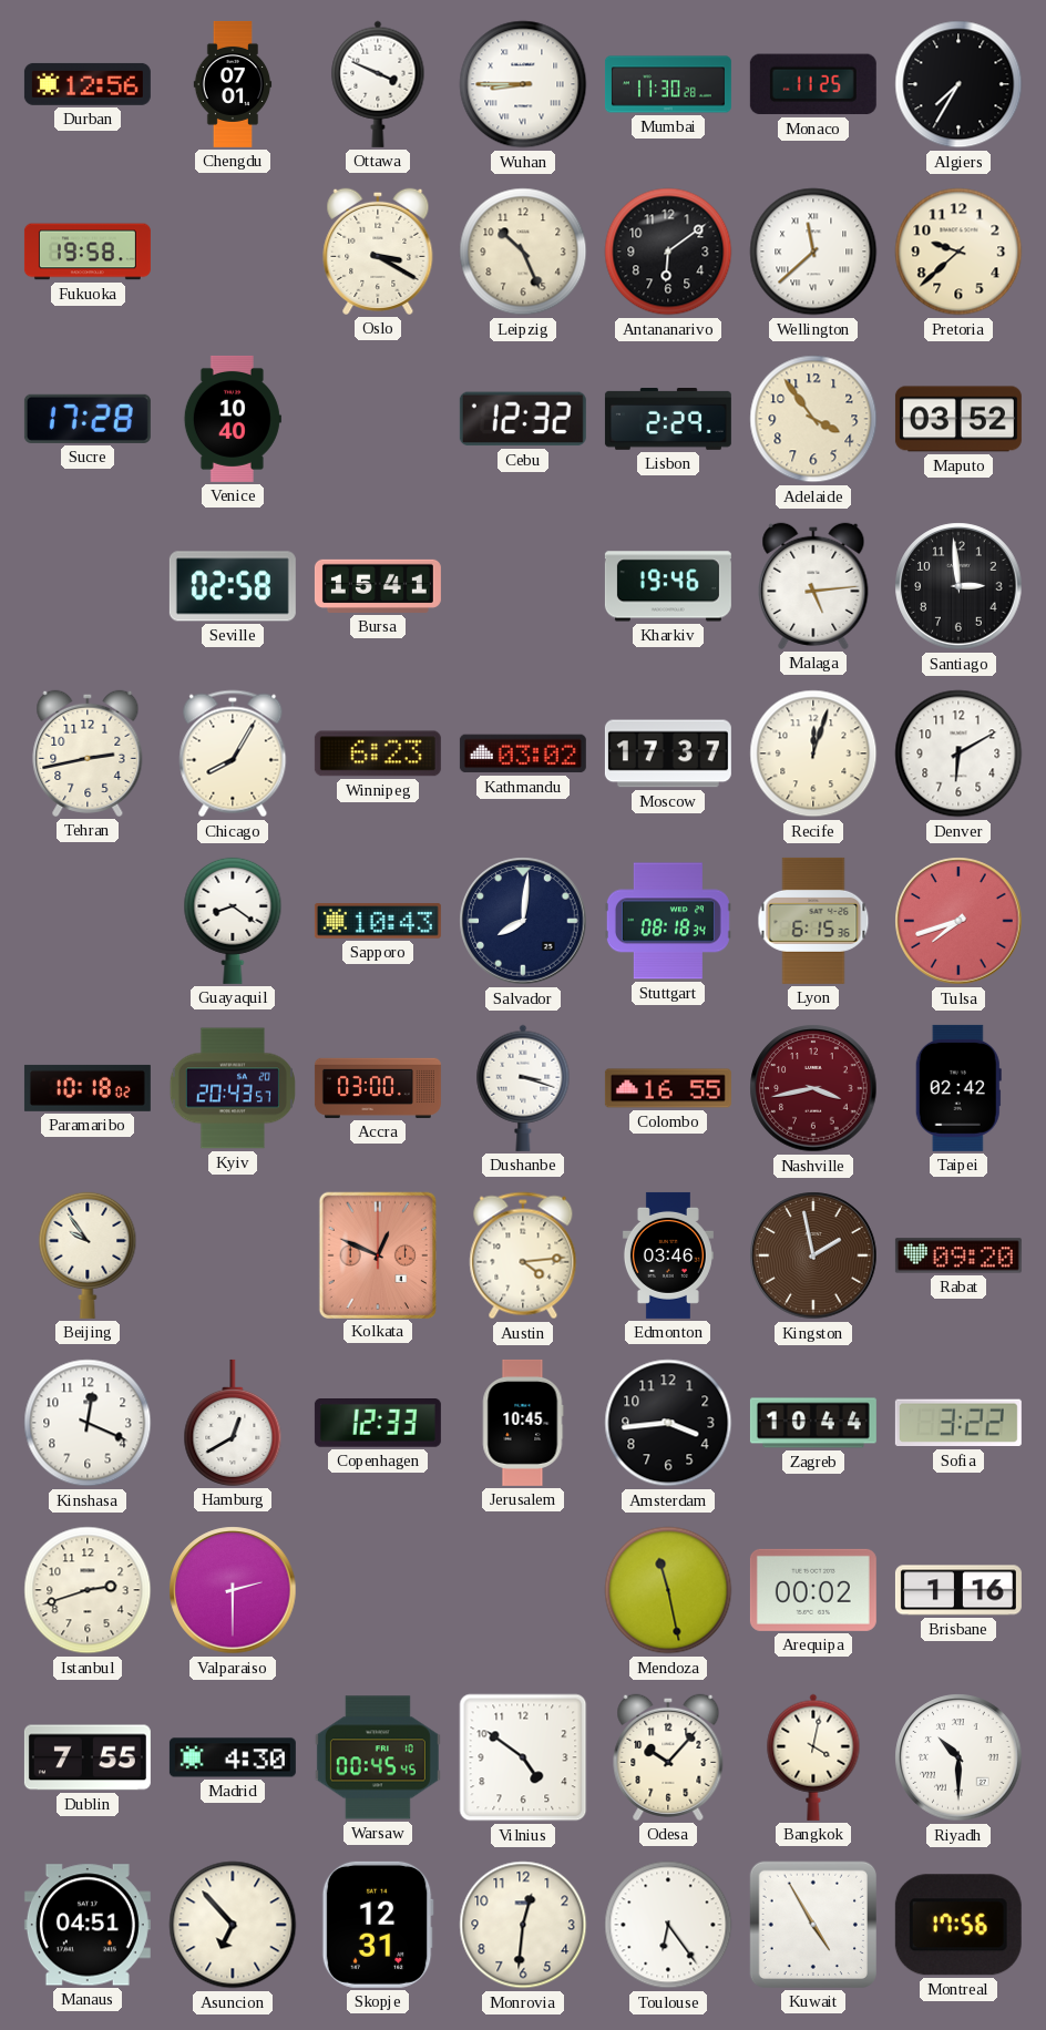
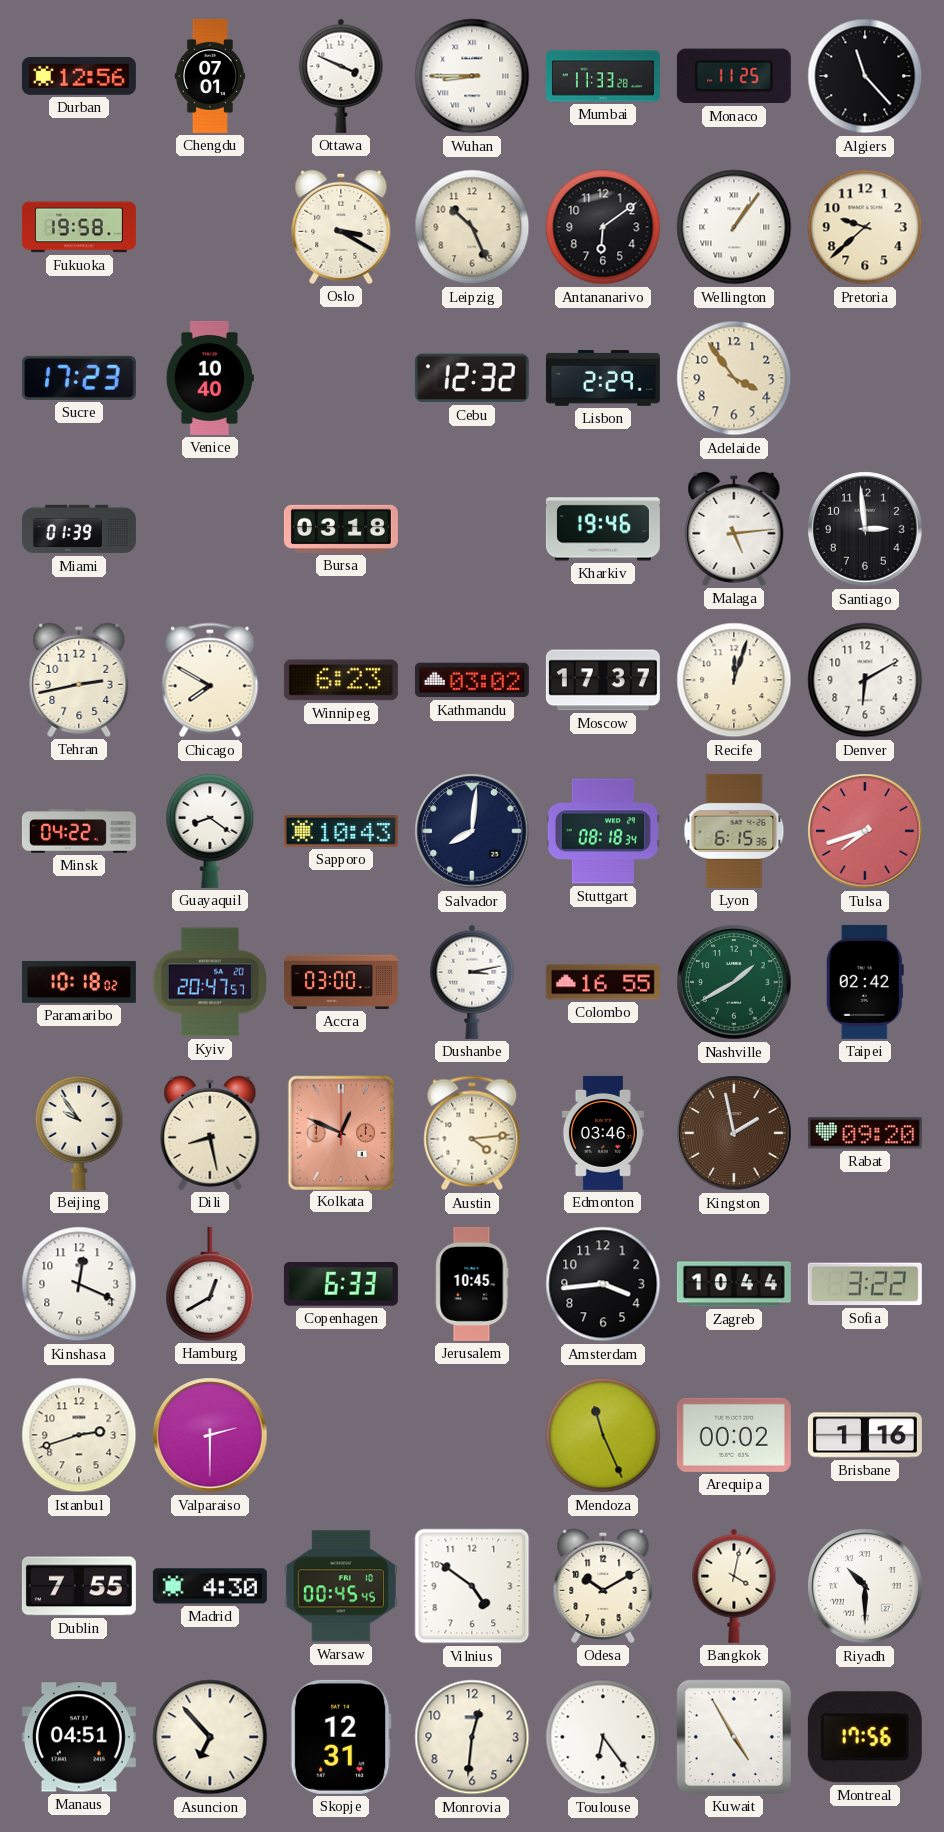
Mumbai: 11:30 -> 11:33
Algiers: 7:35 -> 11:23
Wellington: 11:38 -> 1:06
Sucre: 17:28 -> 17:23
Maputo: 03:52 -> none
Miami: none -> 01:39
Seville: 02:58 -> none
Bursa: 15:41 -> 03:18
Chicago: 8:05 -> 7:50
Minsk: none -> 04:22
Kyiv: 20:43 -> 20:47
Dushanbe: 3:18 -> 3:13
Nashville: 3:43 -> 1:40
Nashville dial: burgundy -> green
Dili: none -> 8:28
Copenhagen: 12:33 -> 6:33
Mendoza: 11:28 -> 11:26
Odesa: 10:07 -> 10:10
